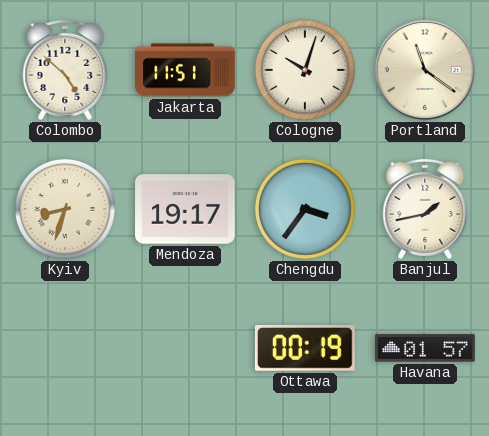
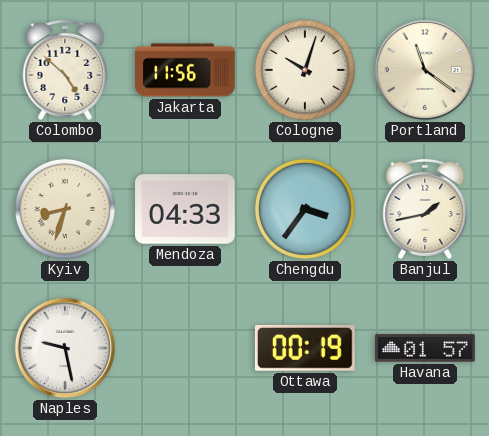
Jakarta: 11:51 -> 11:56
Mendoza: 19:17 -> 04:33
Naples: none -> 9:28
